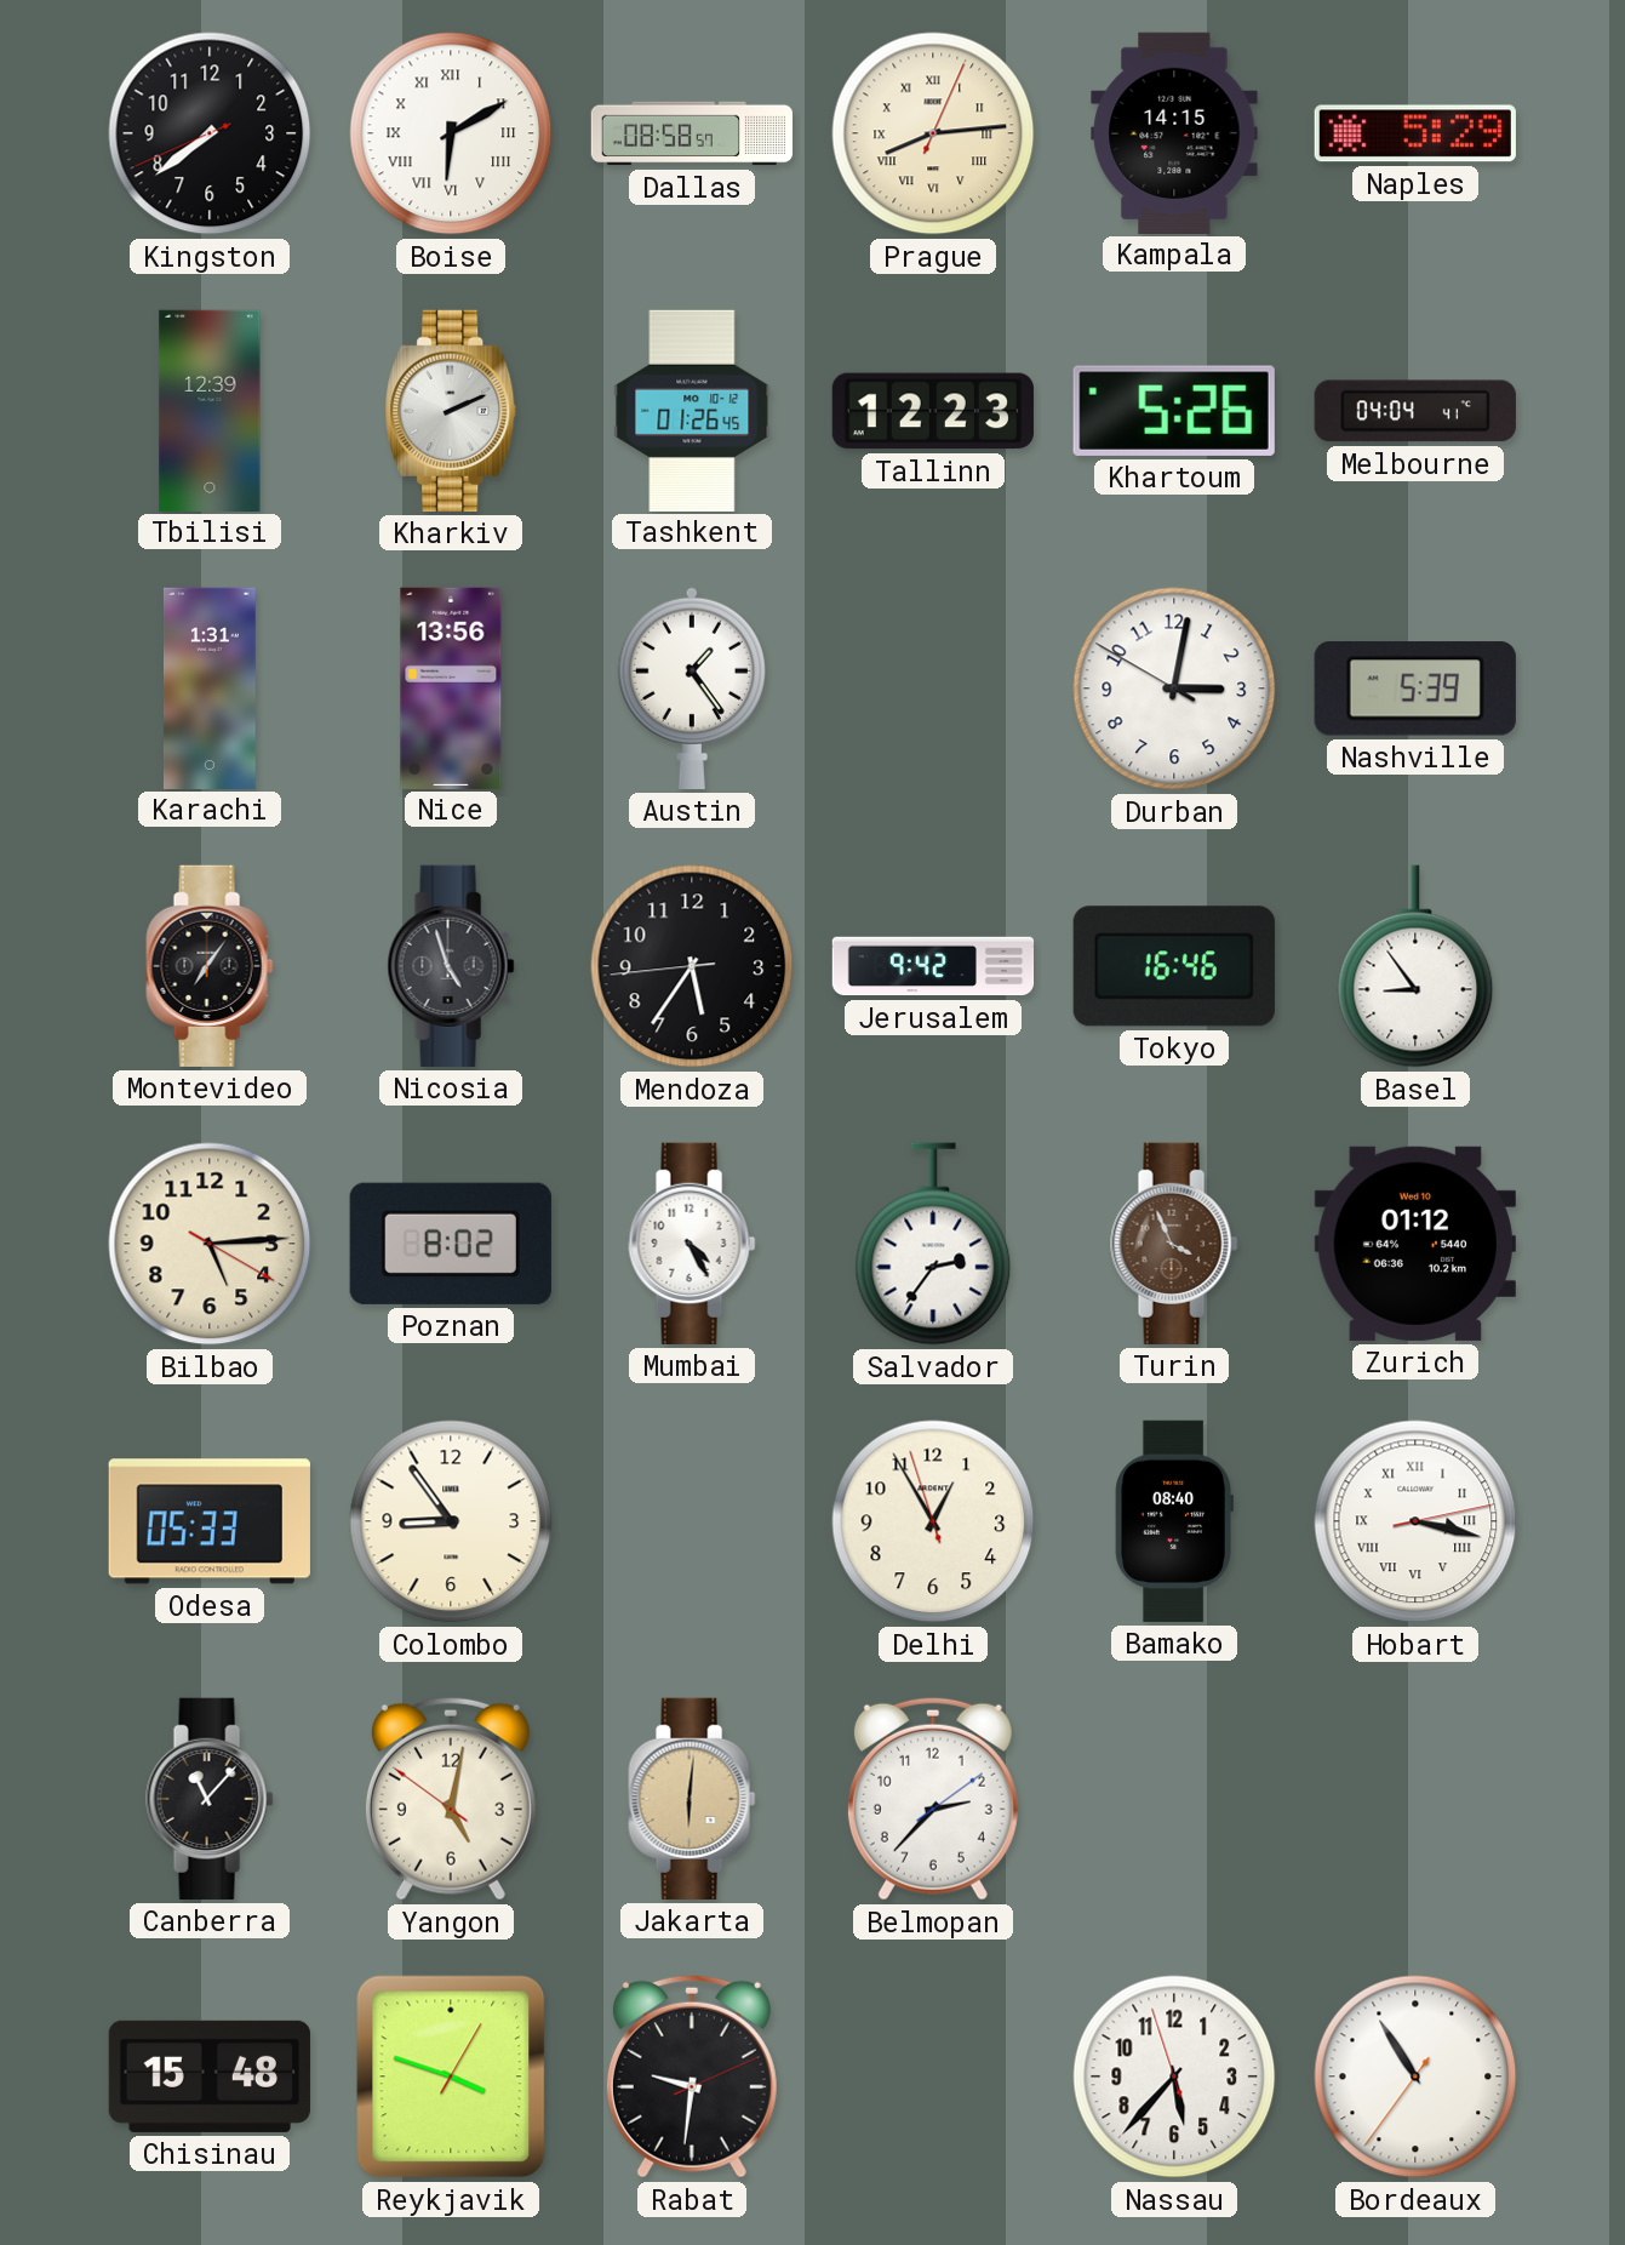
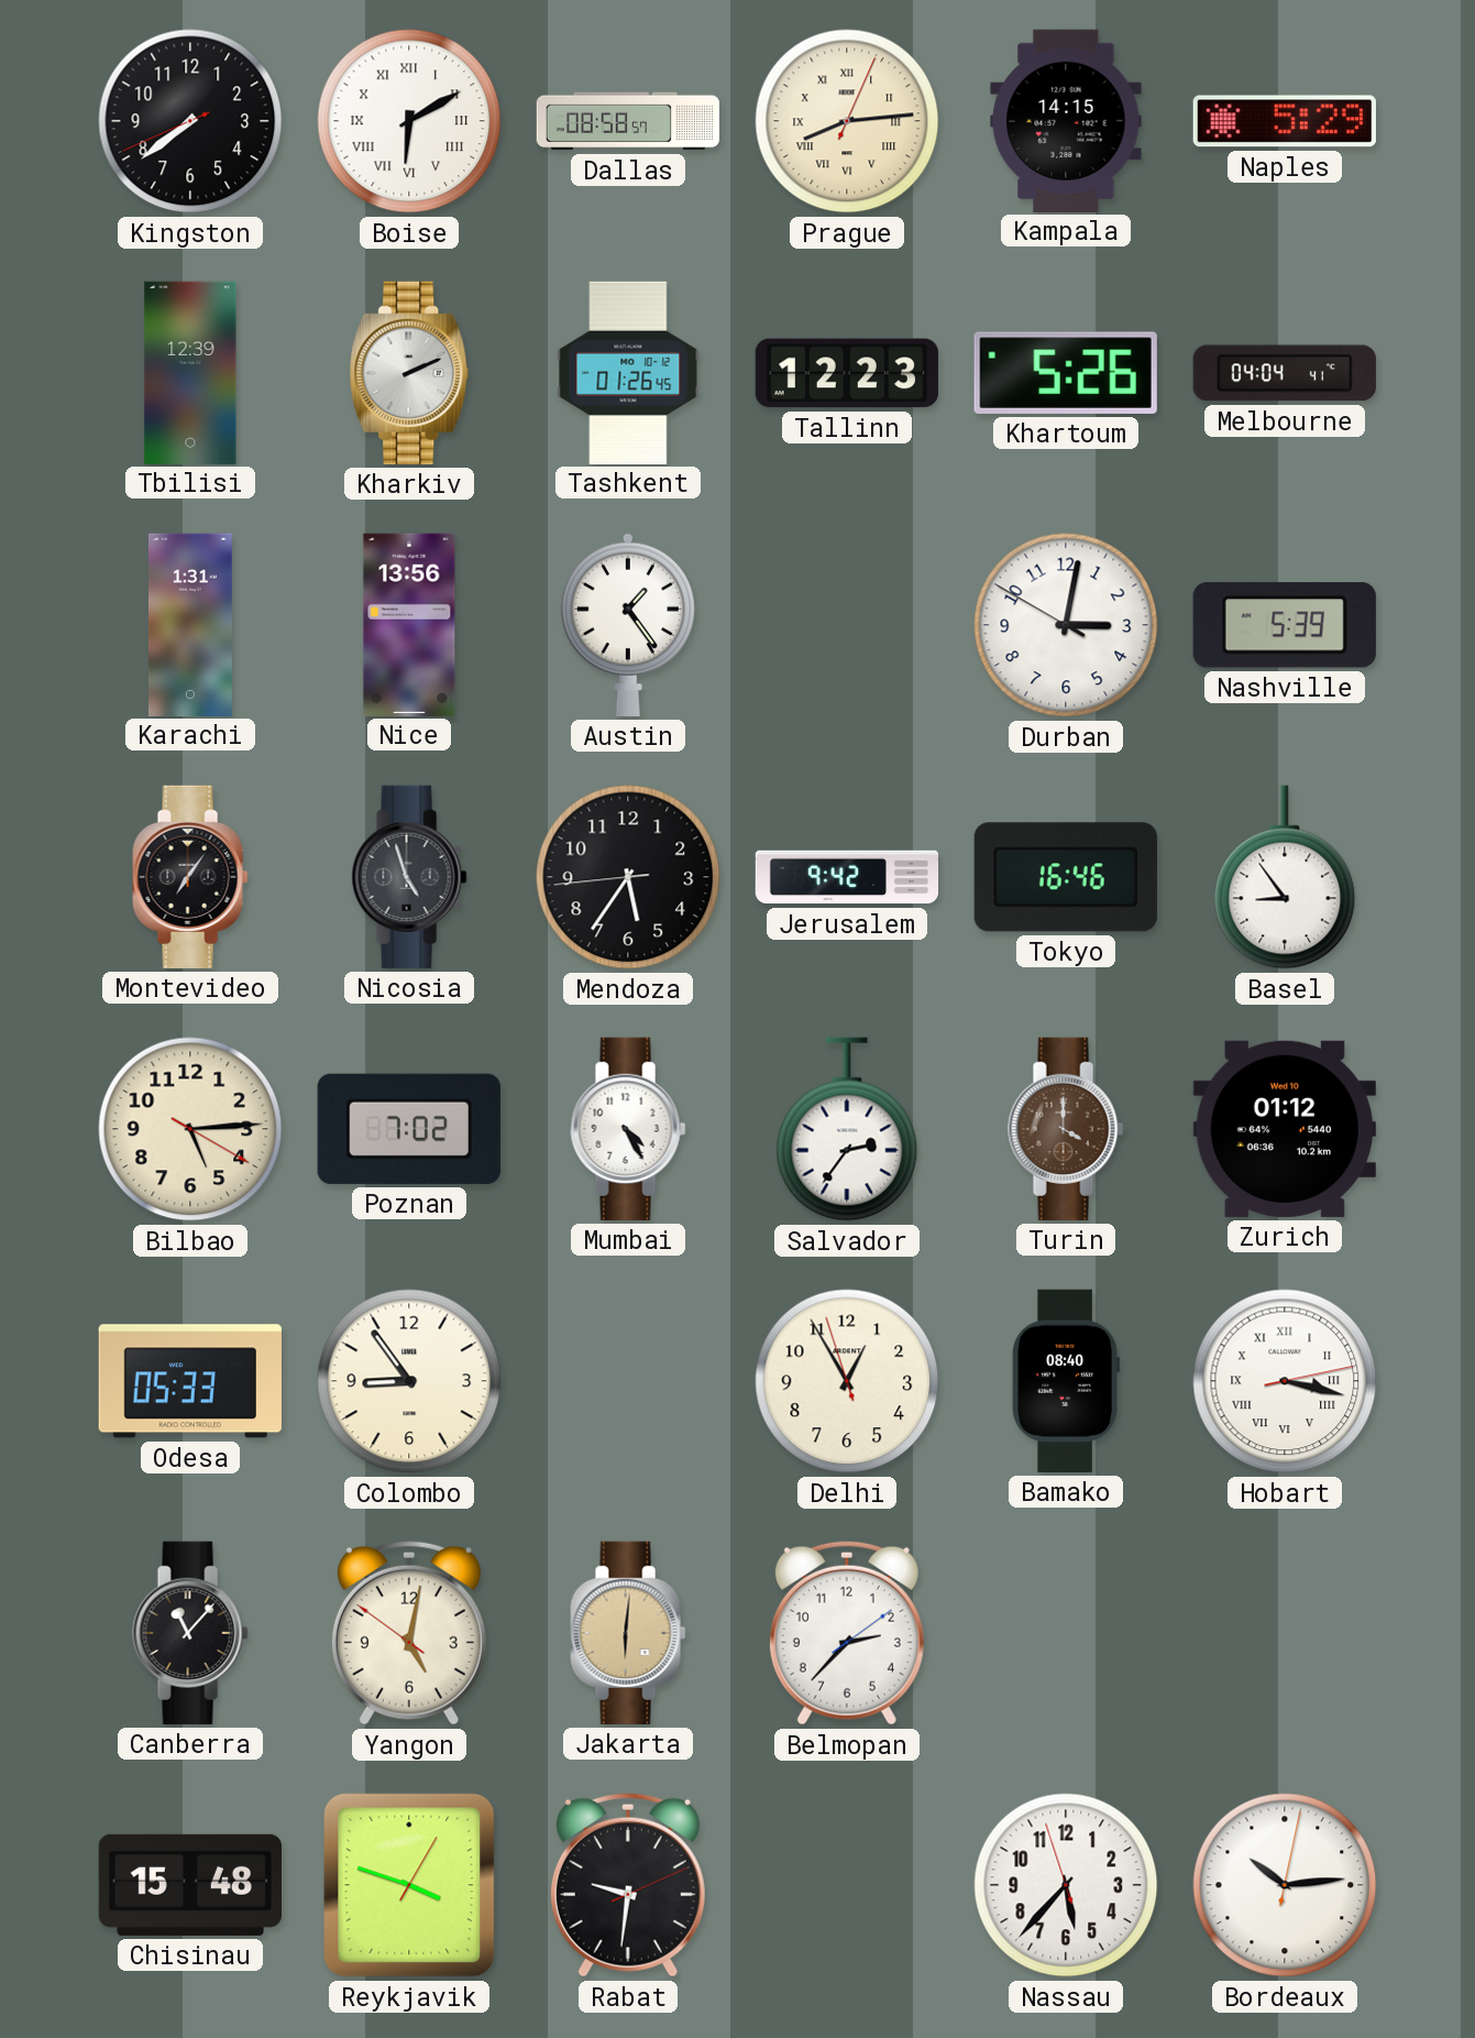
Poznan: 8:02 -> 7:02
Turin: 3:56 -> 4:00
Bordeaux: 10:54 -> 10:14
